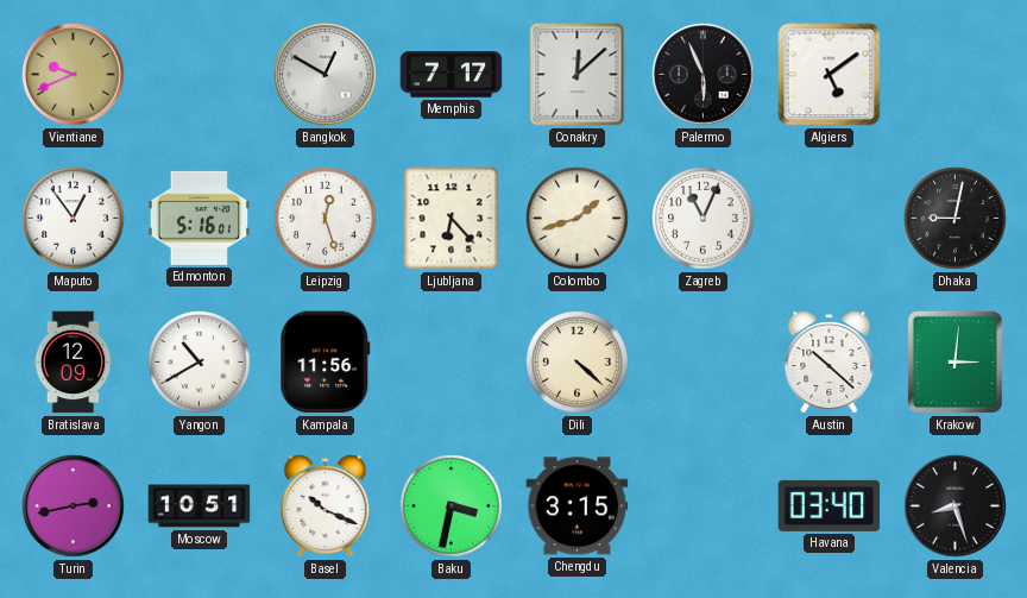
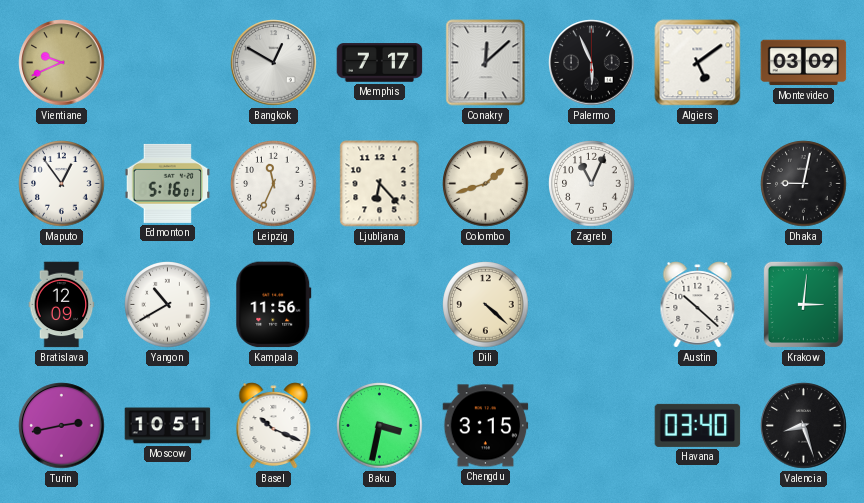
Montevideo: none -> 03:09
Leipzig: 12:27 -> 11:34
